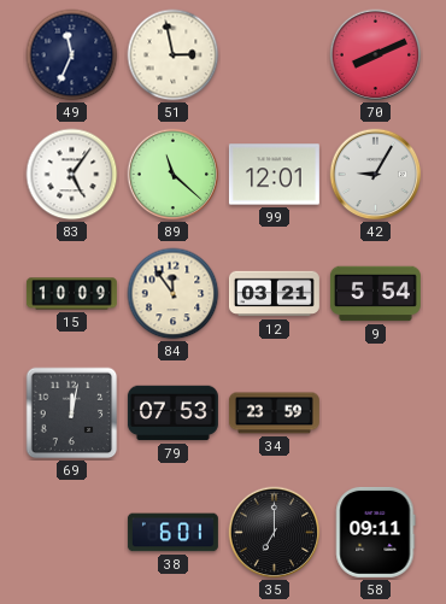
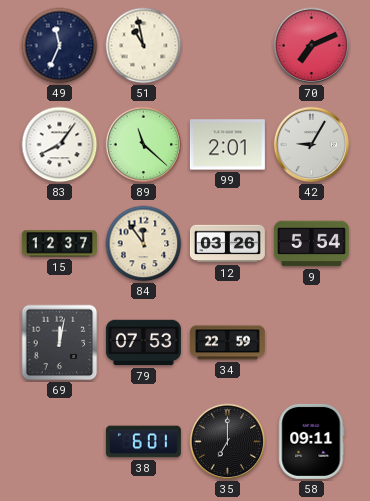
51: 2:58 -> 10:58
70: 8:11 -> 7:11
83: 5:06 -> 8:06
99: 12:01 -> 2:01
15: 10:09 -> 12:37
12: 03:21 -> 03:26
34: 23:59 -> 22:59
